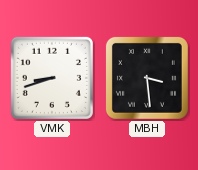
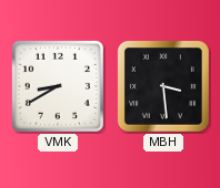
VMK: 8:42 -> 8:40
